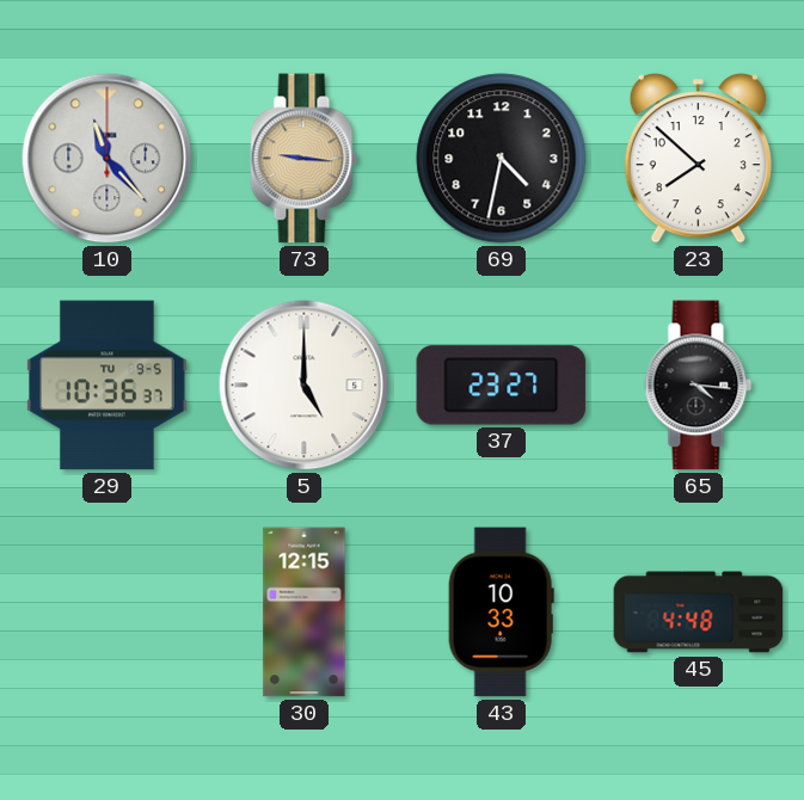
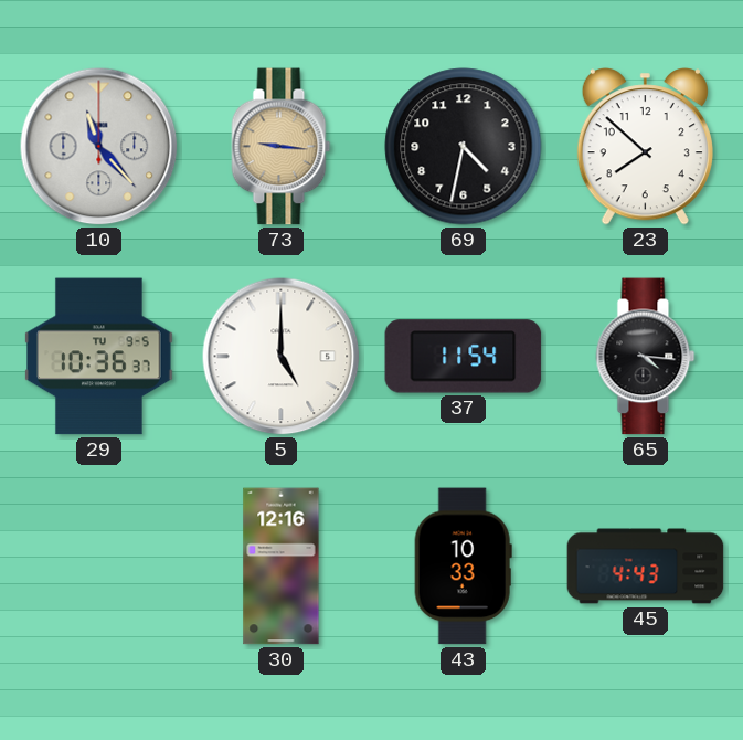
37: 23:27 -> 11:54
30: 12:15 -> 12:16
45: 4:48 -> 4:43
